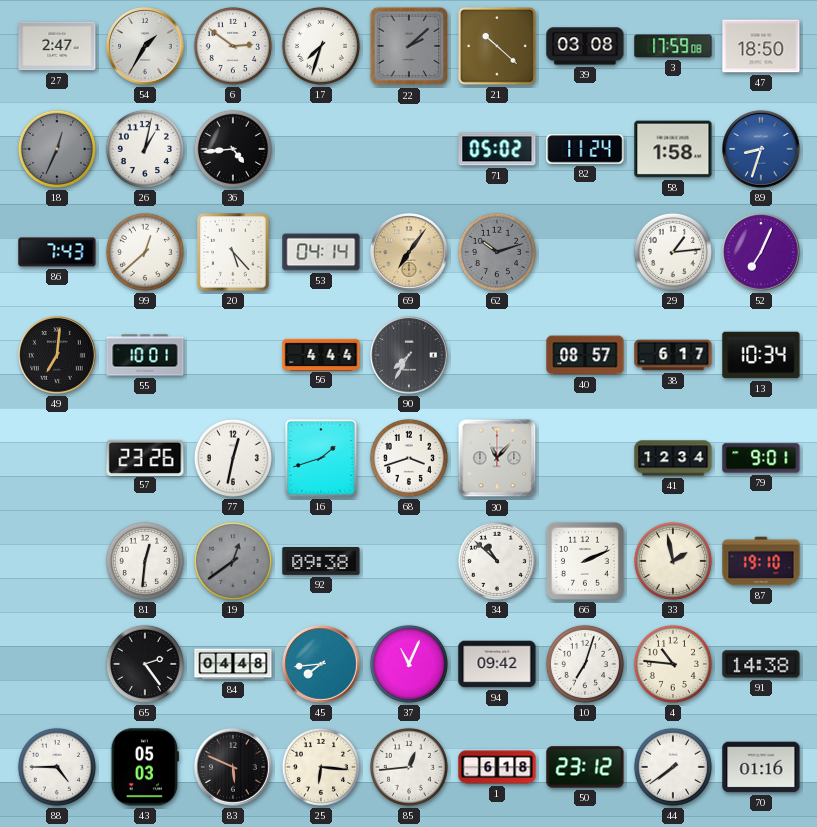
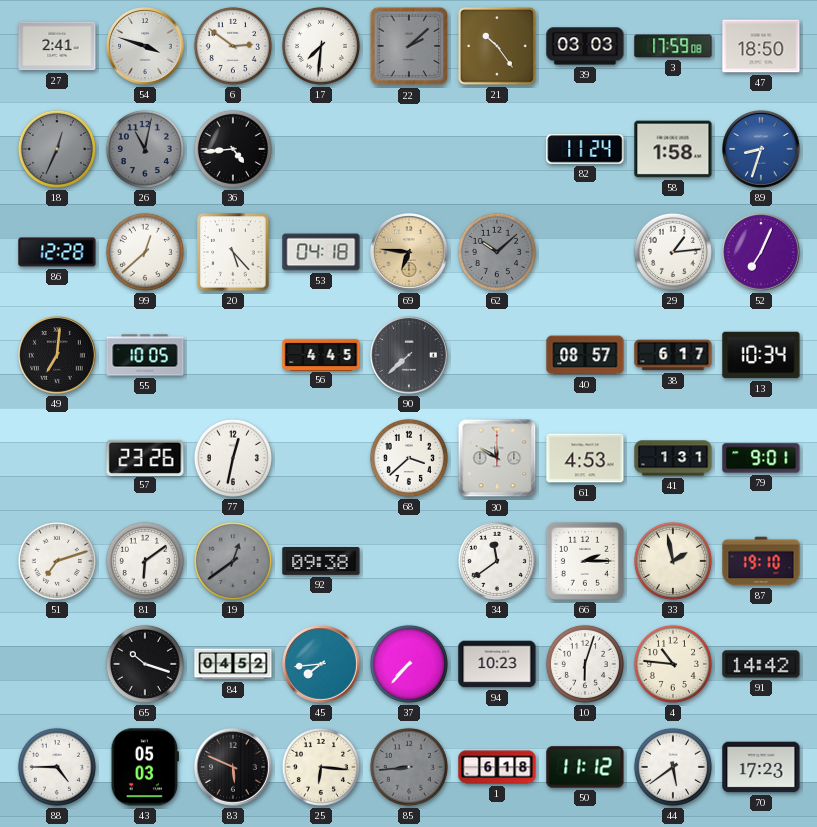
27: 2:47 -> 2:41
54: 1:35 -> 3:48
17: 7:33 -> 7:31
21: 10:22 -> 10:24
39: 03:08 -> 03:03
26: 1:02 -> 11:02
26 dial: white -> grey
71: 05:02 -> none
86: 7:43 -> 12:28
53: 04:14 -> 04:18
69: 7:06 -> 6:46
62: 10:12 -> 10:08
55: 10:01 -> 10:05
56: 4:44 -> 4:45
90: 7:35 -> 7:38
16: 1:42 -> none
68: 3:42 -> 3:38
30: 11:07 -> 11:50
61: none -> 4:53
41: 12:34 -> 1:31
51: none -> 7:12
81: 12:31 -> 6:09
34: 10:52 -> 11:39
66: 2:11 -> 2:15
65: 2:24 -> 10:18
84: 04:48 -> 04:52
37: 11:04 -> 7:37
94: 09:42 -> 10:23
10: 7:03 -> 6:03
91: 14:38 -> 14:42
85: 12:44 -> 8:44
85 dial: white -> grey
50: 23:12 -> 11:12
44: 7:39 -> 5:39
70: 01:16 -> 17:23
